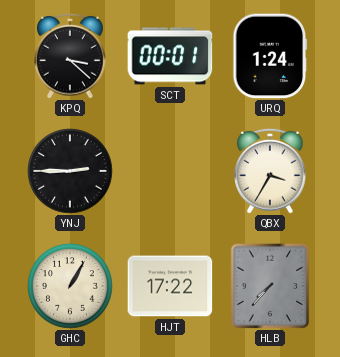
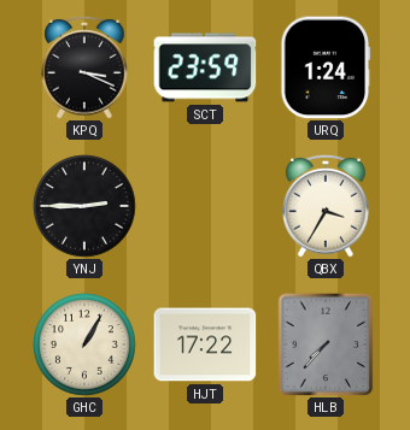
KPQ: 3:22 -> 3:19
SCT: 00:01 -> 23:59
